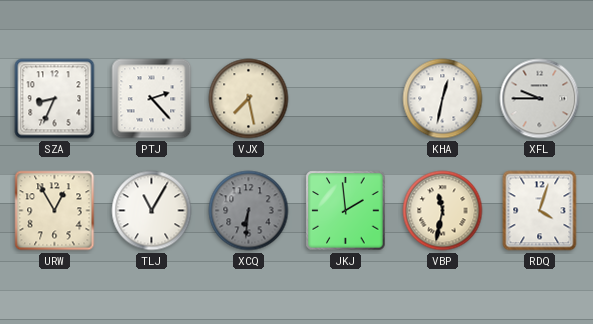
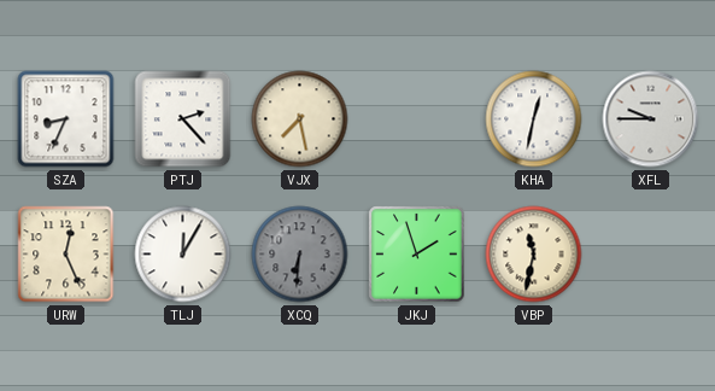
URW: 12:55 -> 12:26
TLJ: 11:05 -> 12:05
JKJ: 1:59 -> 1:57
RDQ: 4:03 -> none
